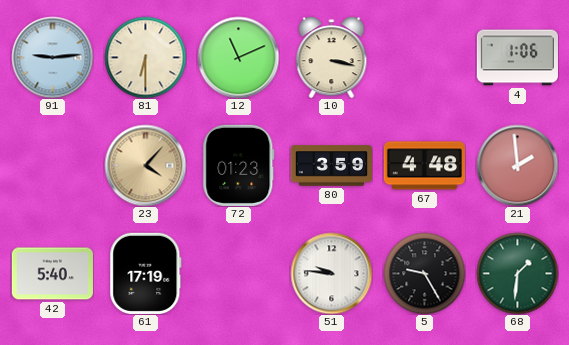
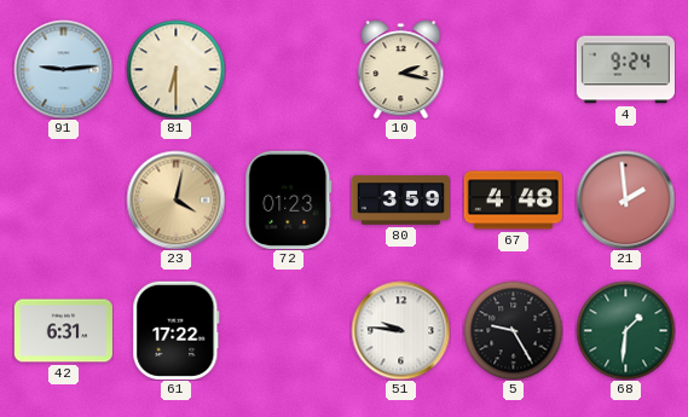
12: 11:11 -> none
10: 3:17 -> 2:17
4: 1:06 -> 9:24
23: 4:07 -> 4:02
42: 5:40 -> 6:31
61: 17:19 -> 17:22
